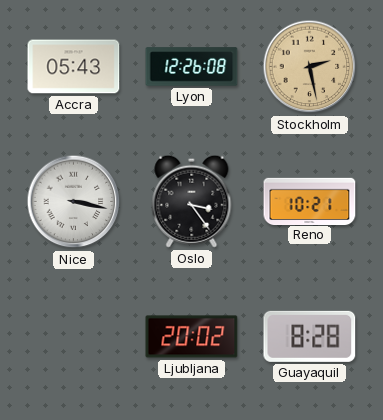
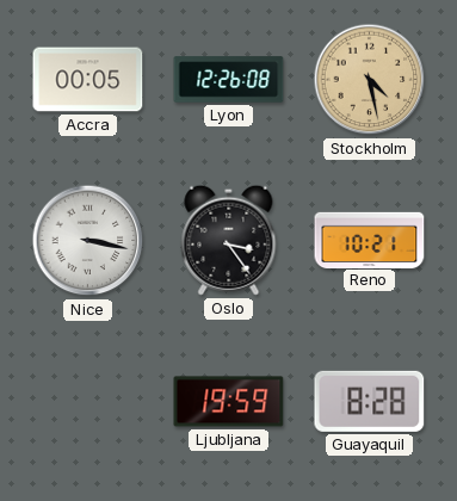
Accra: 05:43 -> 00:05
Stockholm: 2:28 -> 4:28
Ljubljana: 20:02 -> 19:59
